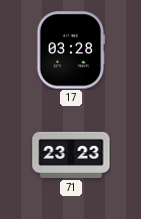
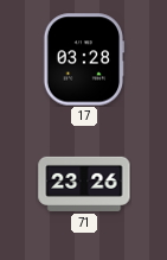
71: 23:23 -> 23:26
